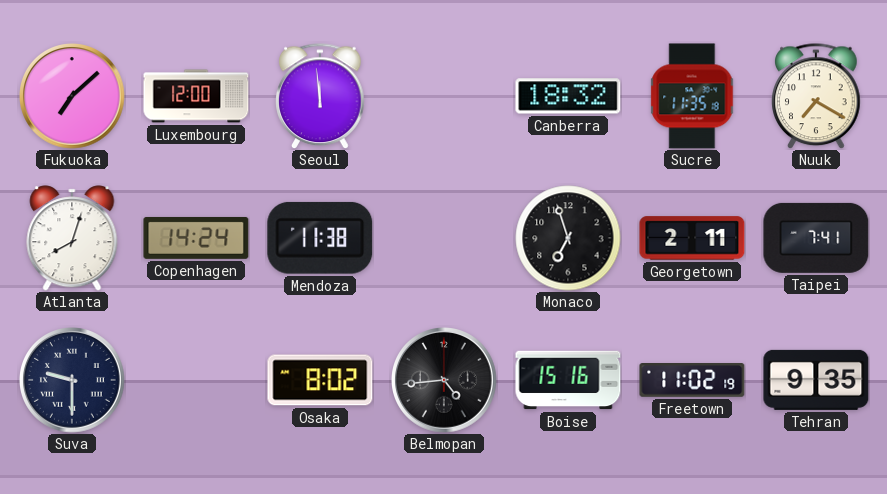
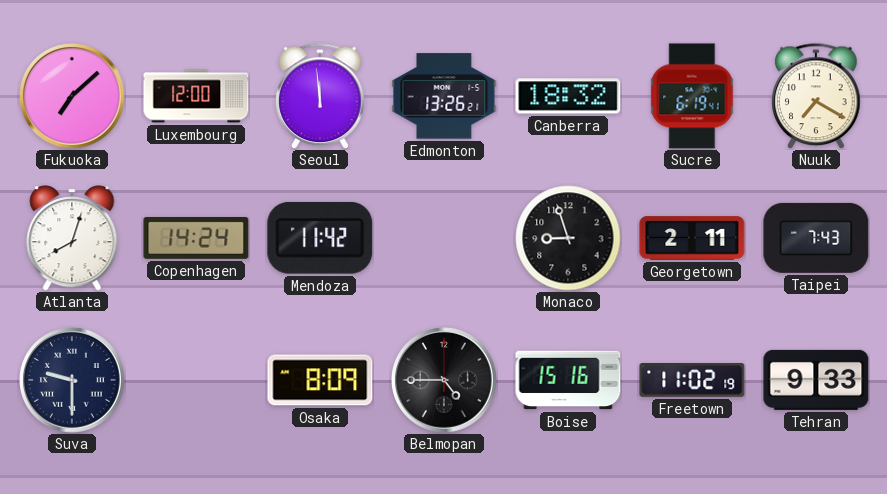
Edmonton: none -> 13:26
Sucre: 11:35 -> 6:19
Mendoza: 11:38 -> 11:42
Monaco: 6:57 -> 8:57
Taipei: 7:41 -> 7:43
Osaka: 8:02 -> 8:09
Belmopan: 4:44 -> 4:45
Tehran: 9:35 -> 9:33
